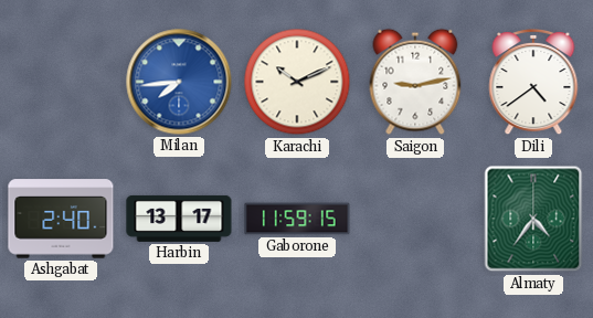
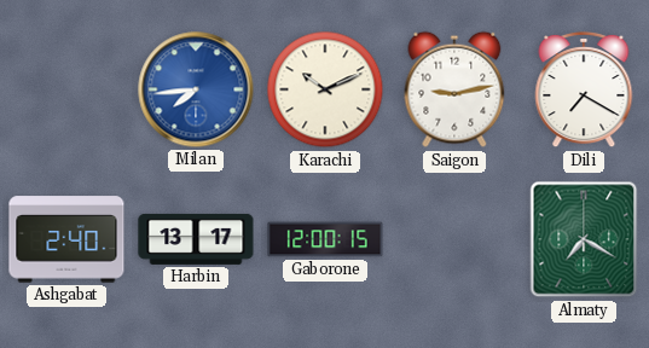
Dili: 4:39 -> 7:20
Gaborone: 11:59 -> 12:00
Almaty: 4:36 -> 7:20
